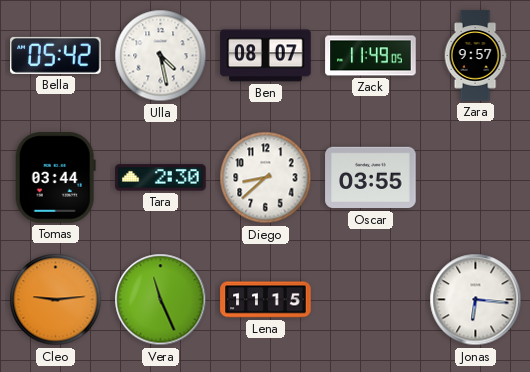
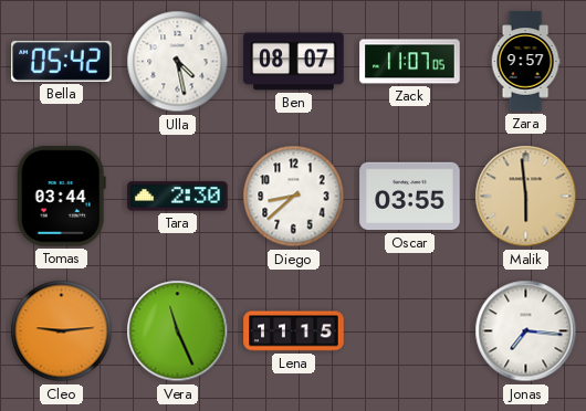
Zack: 11:49 -> 11:07
Malik: none -> 5:59
Jonas: 6:16 -> 7:16
